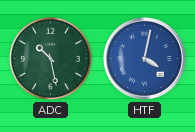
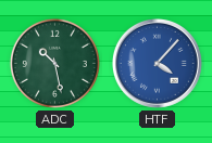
HTF: 4:02 -> 4:07
